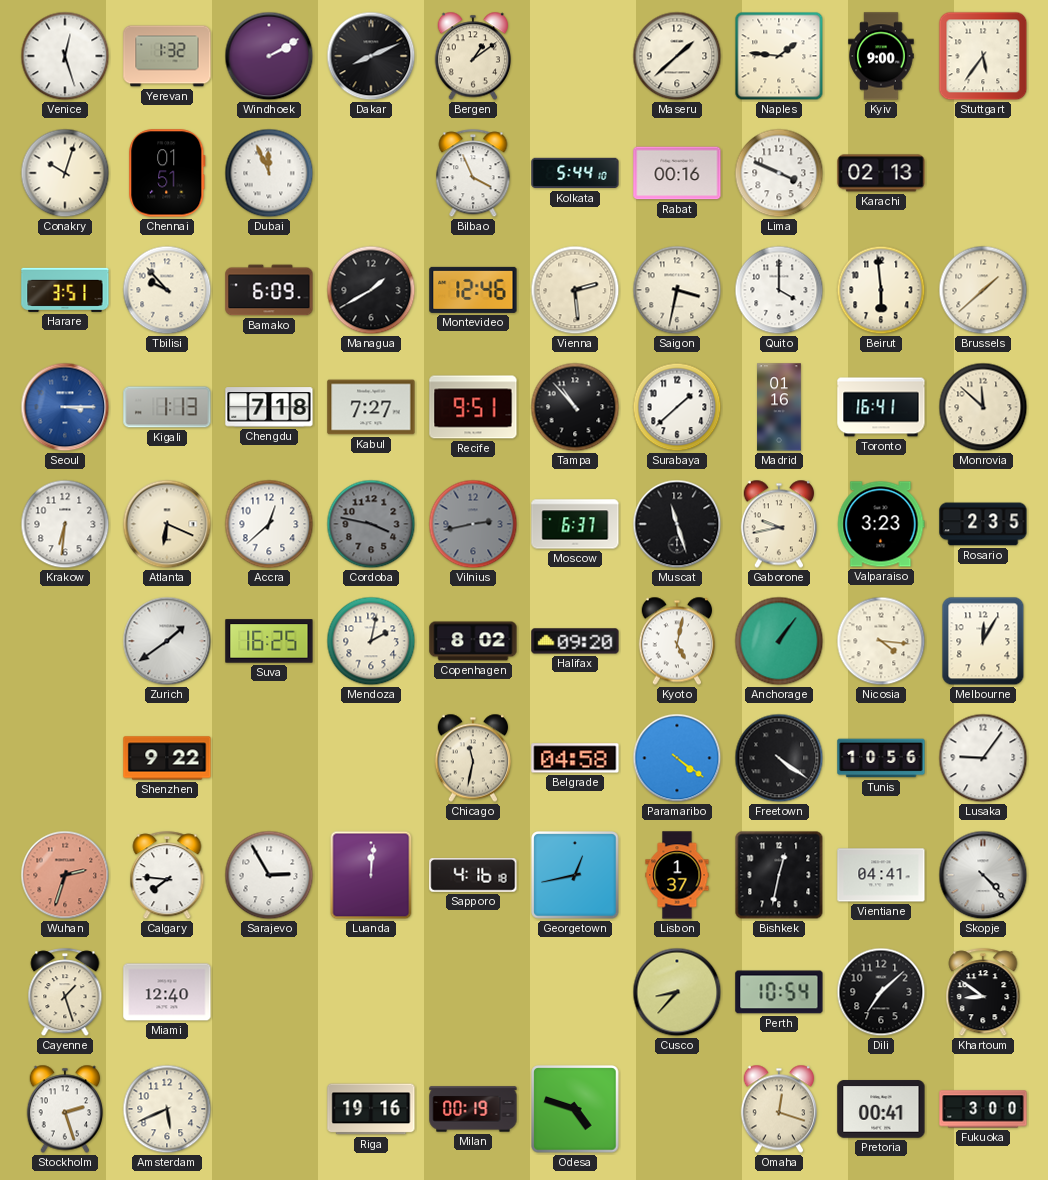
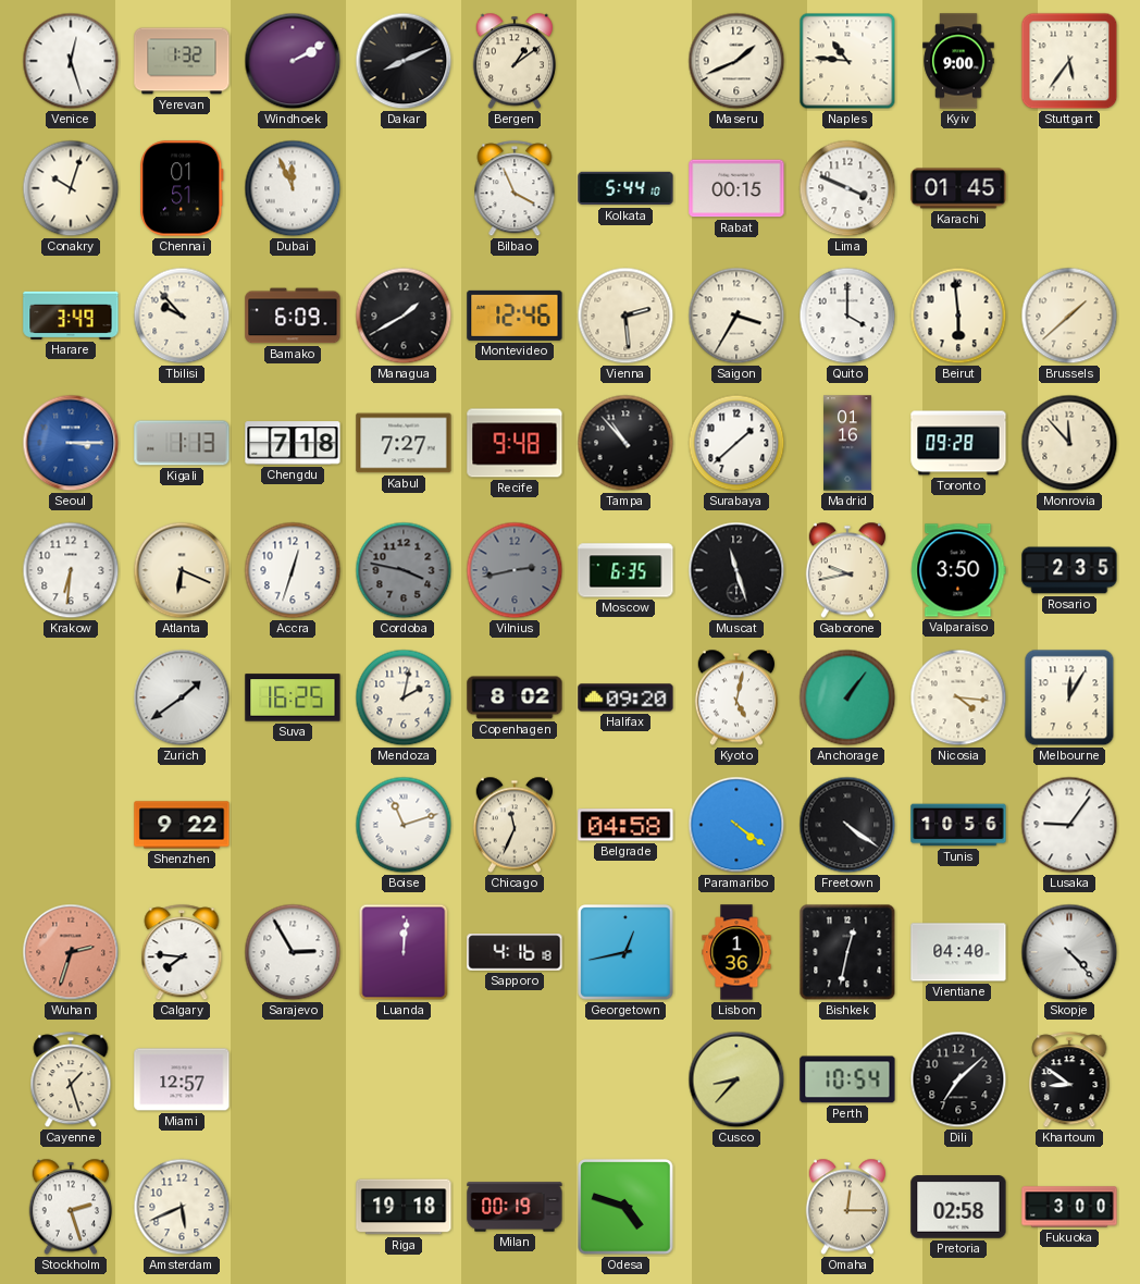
Maseru: 1:38 -> 1:41
Naples: 1:46 -> 10:46
Rabat: 00:16 -> 00:15
Karachi: 02:13 -> 01:45
Harare: 3:51 -> 3:49
Saigon: 3:32 -> 3:35
Recife: 9:51 -> 9:48
Toronto: 16:41 -> 09:28
Monrovia: 11:52 -> 11:53
Accra: 12:38 -> 12:33
Moscow: 6:37 -> 6:35
Valparaiso: 3:23 -> 3:50
Boise: none -> 11:12
Chicago: 11:32 -> 11:34
Lisbon: 1:37 -> 1:36
Vientiane: 04:41 -> 04:40
Miami: 12:40 -> 12:57
Riga: 19:16 -> 19:18
Omaha: 12:18 -> 12:15
Pretoria: 00:41 -> 02:58
